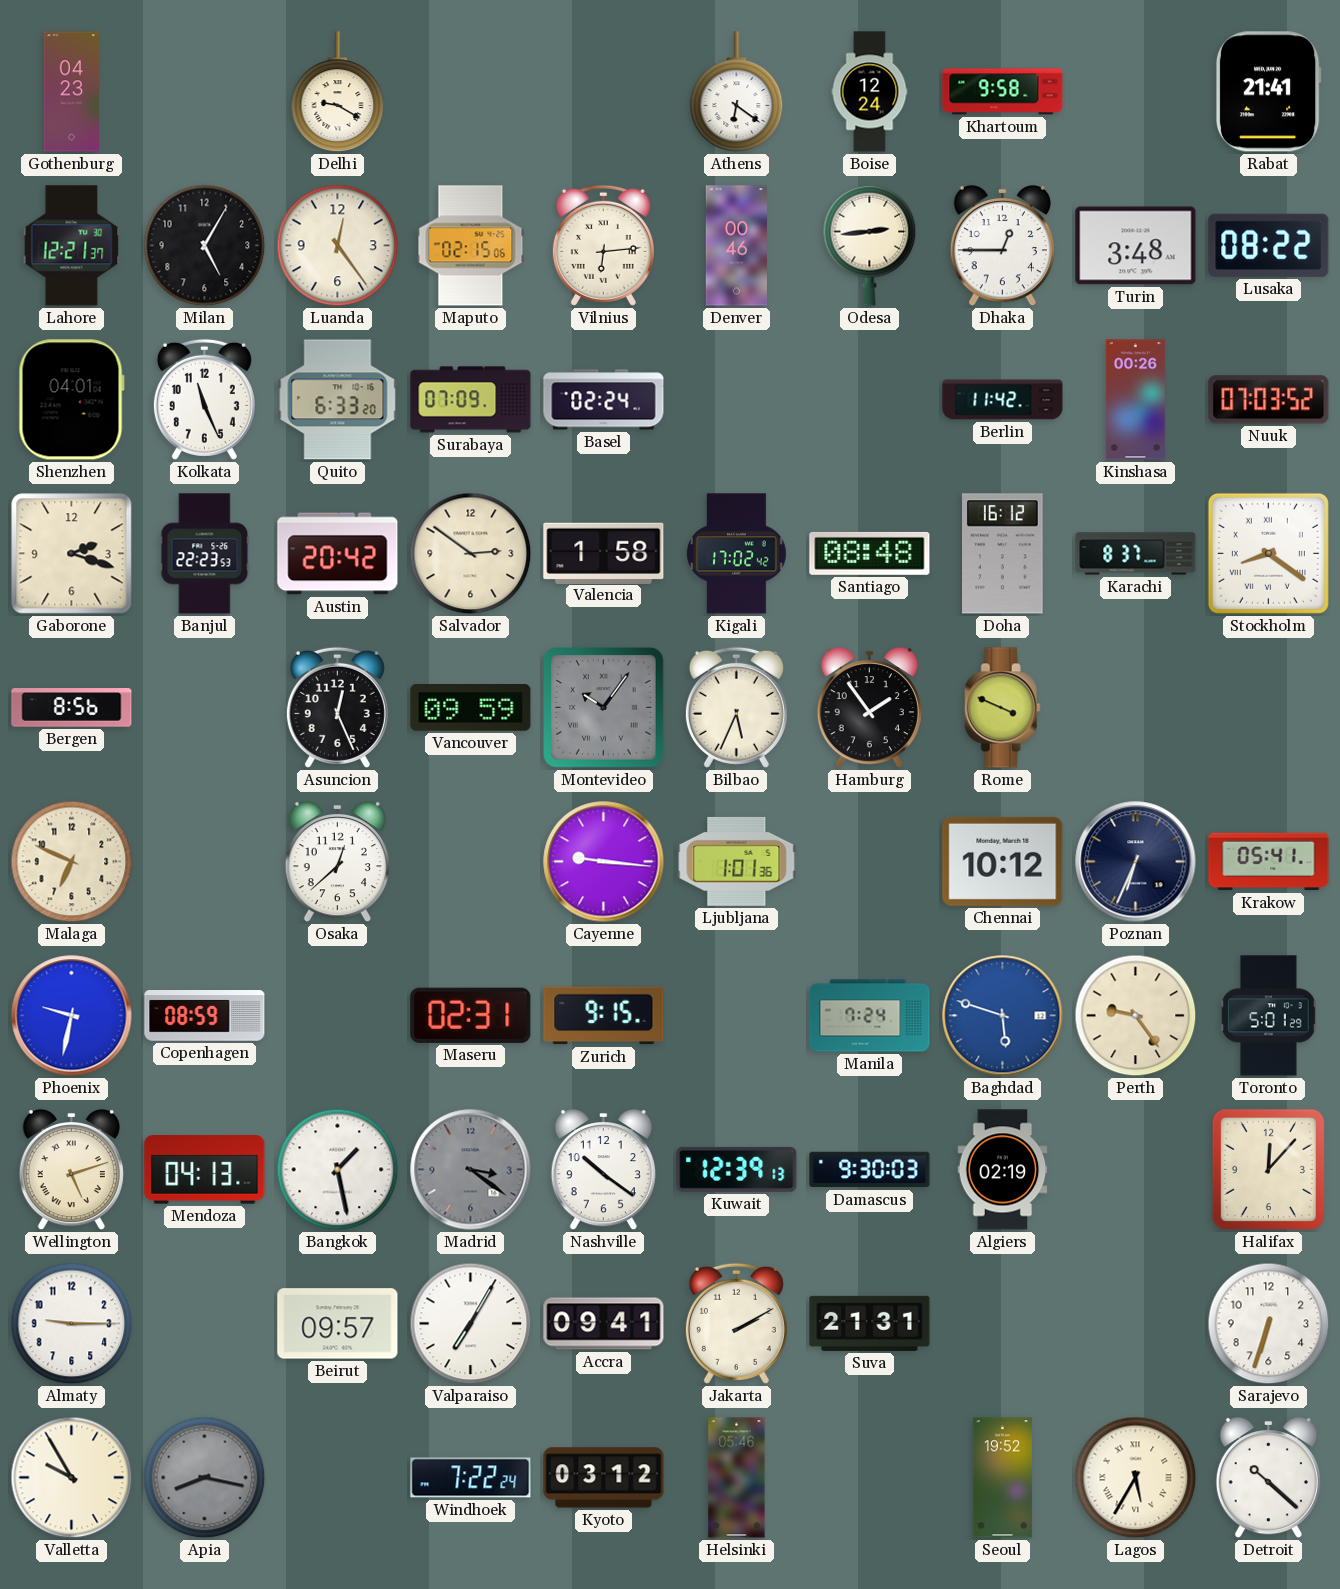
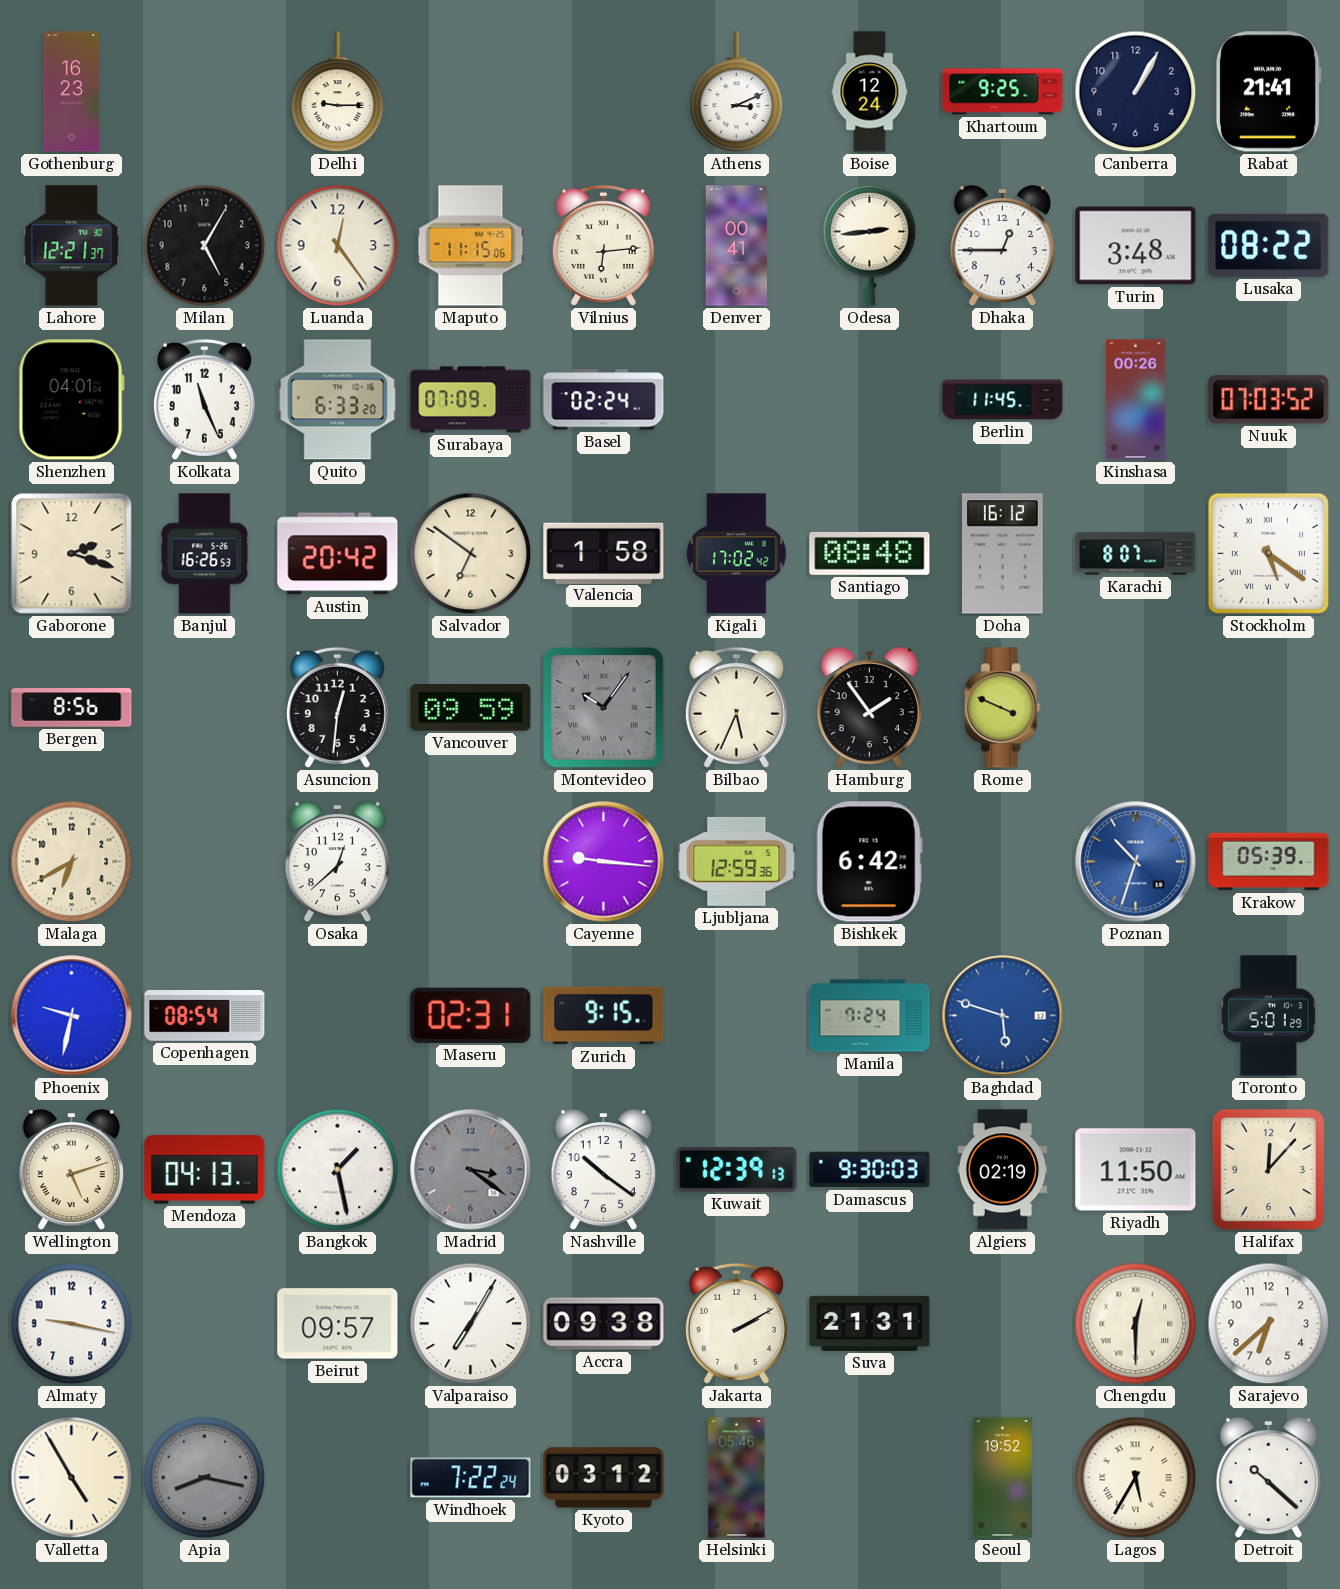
Gothenburg: 04:23 -> 16:23
Delhi: 9:20 -> 9:15
Athens: 6:21 -> 3:11
Khartoum: 9:58 -> 9:25
Canberra: none -> 1:05
Maputo: 02:15 -> 11:15
Denver: 00:46 -> 00:41
Berlin: 11:42 -> 11:45
Banjul: 22:23 -> 16:26
Salvador: 2:51 -> 6:51
Karachi: 8:37 -> 8:07
Stockholm: 8:21 -> 5:21
Asuncion: 12:26 -> 12:31
Malaga: 6:49 -> 6:40
Ljubljana: 1:01 -> 12:59
Bishkek: none -> 6:42
Chennai: 10:12 -> none
Poznan: 6:34 -> 10:33
Poznan dial: navy -> blue
Krakow: 05:41 -> 05:39
Copenhagen: 08:59 -> 08:54
Perth: 9:24 -> none
Riyadh: none -> 11:50
Almaty: 9:15 -> 9:17
Accra: 09:41 -> 09:38
Chengdu: none -> 12:30
Sarajevo: 6:33 -> 6:38
Valletta: 9:55 -> 4:55
